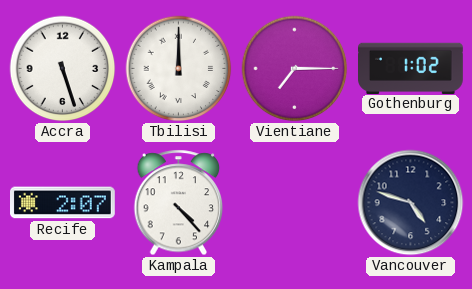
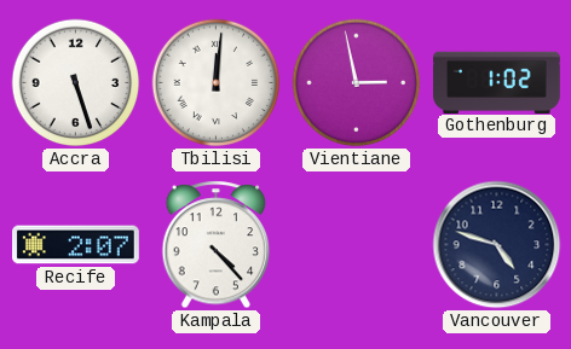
Tbilisi: 12:00 -> 12:01
Vientiane: 7:15 -> 2:58
